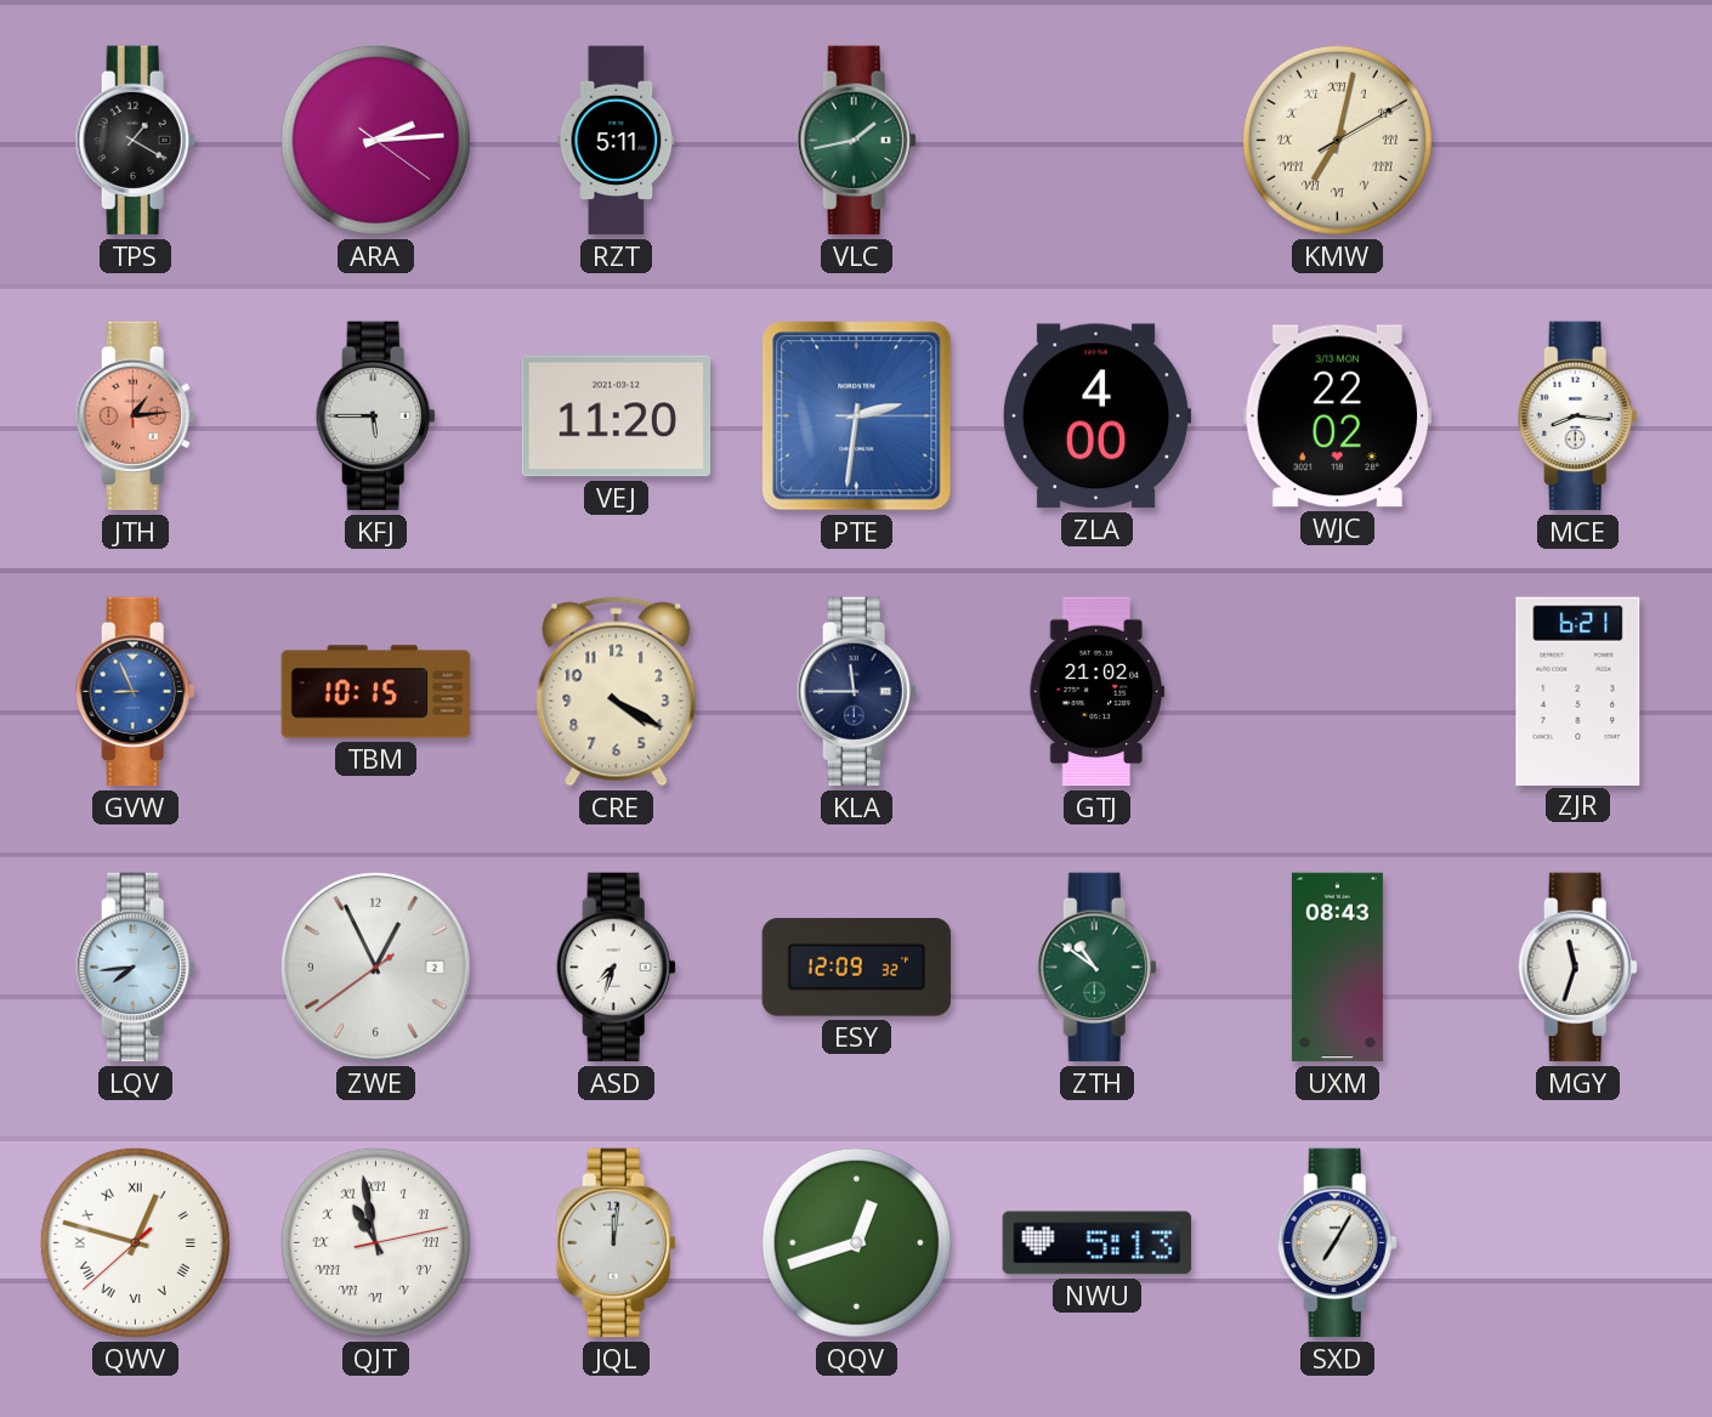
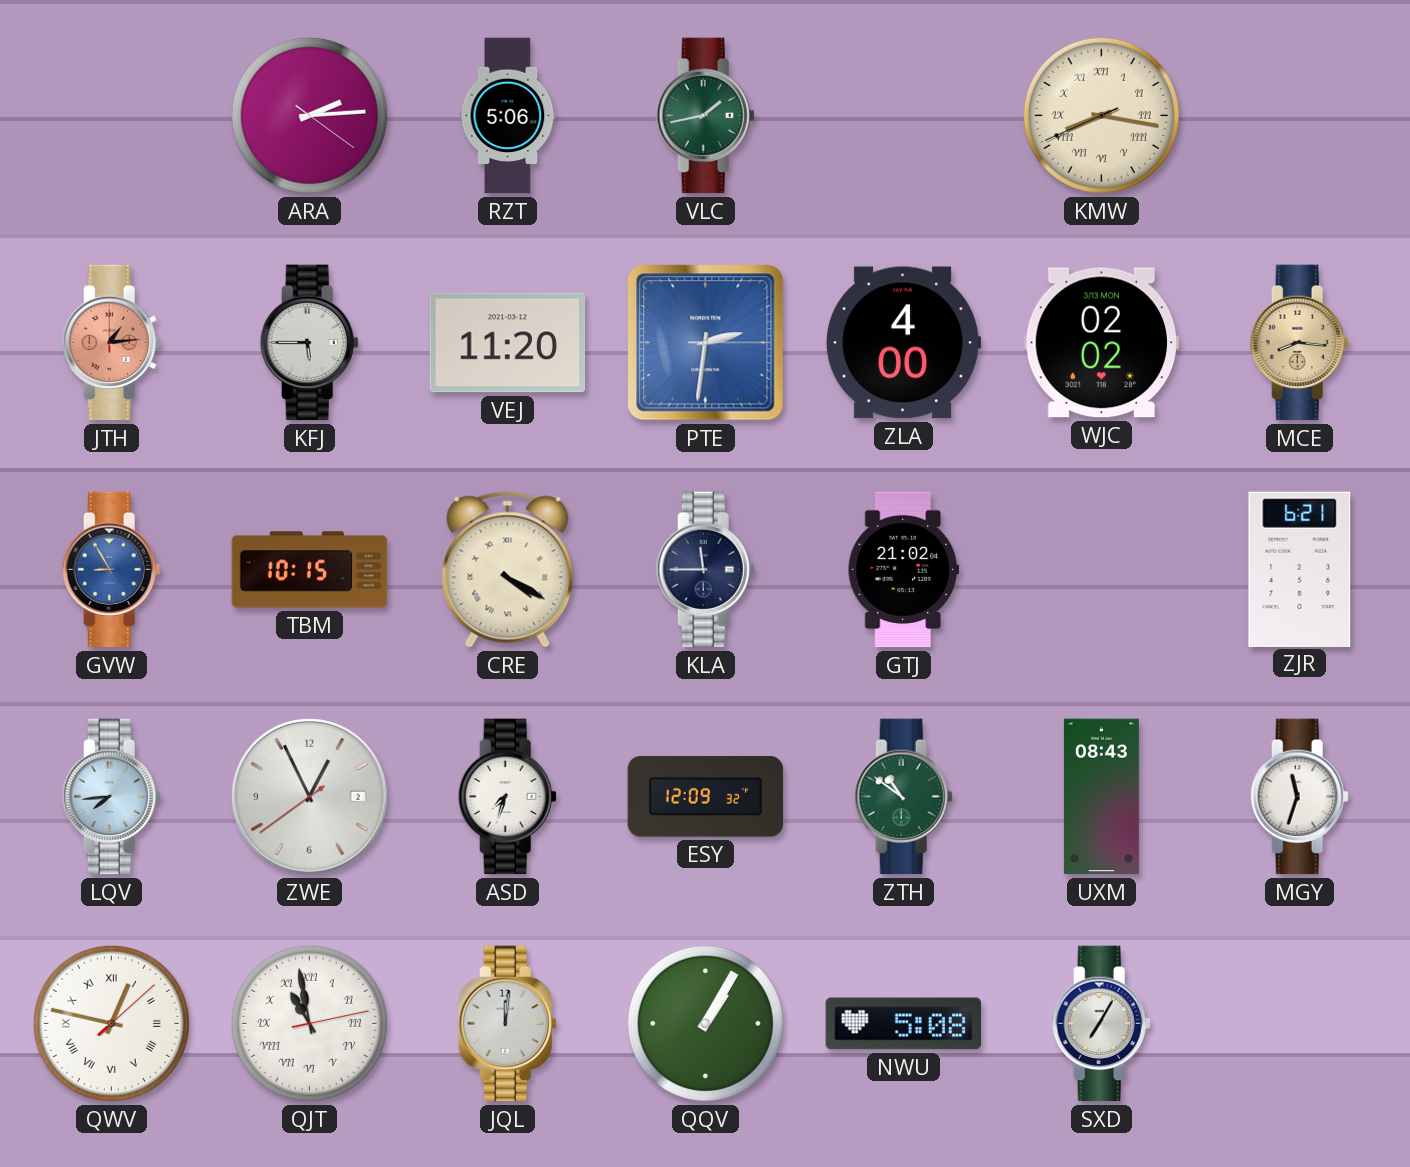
TPS: 1:20 -> none
RZT: 5:11 -> 5:06
KMW: 7:02 -> 8:16
WJC: 22:02 -> 02:02
MCE dial: white -> champagne
GVW: 8:56 -> 8:55
CRE numerals: Arabic -> Roman
QWV: 12:47:38 -> 12:47:08
QQV: 12:42 -> 1:05
NWU: 5:13 -> 5:08
